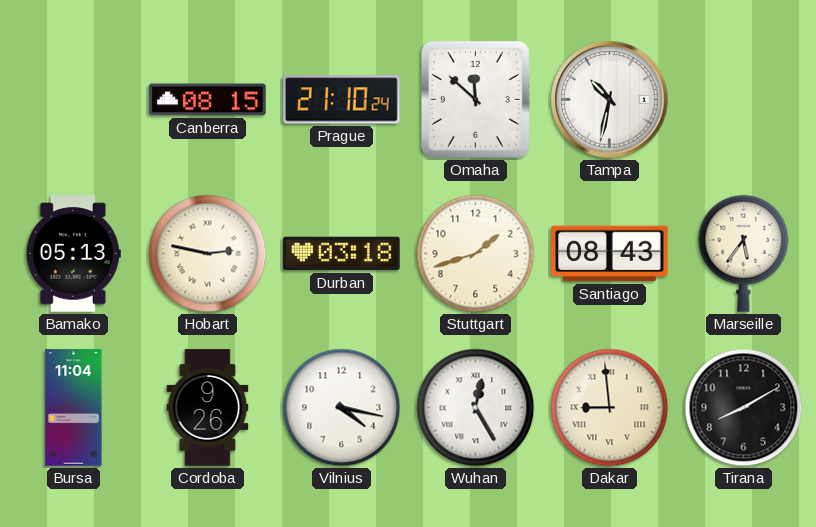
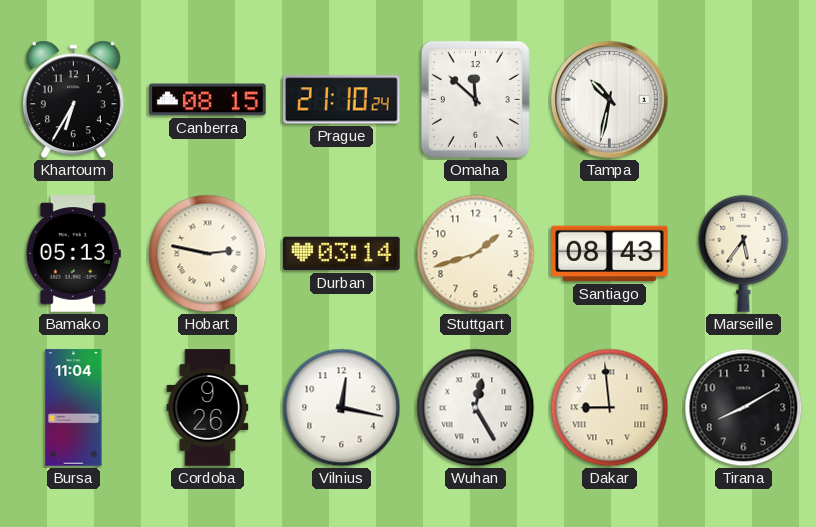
Khartoum: none -> 6:35
Durban: 03:18 -> 03:14
Vilnius: 4:17 -> 12:17
